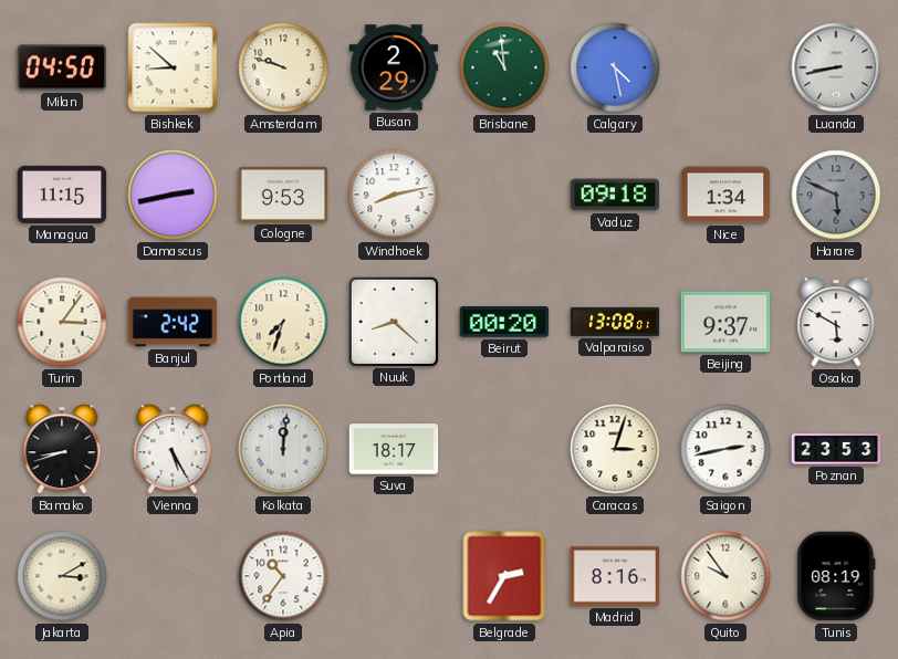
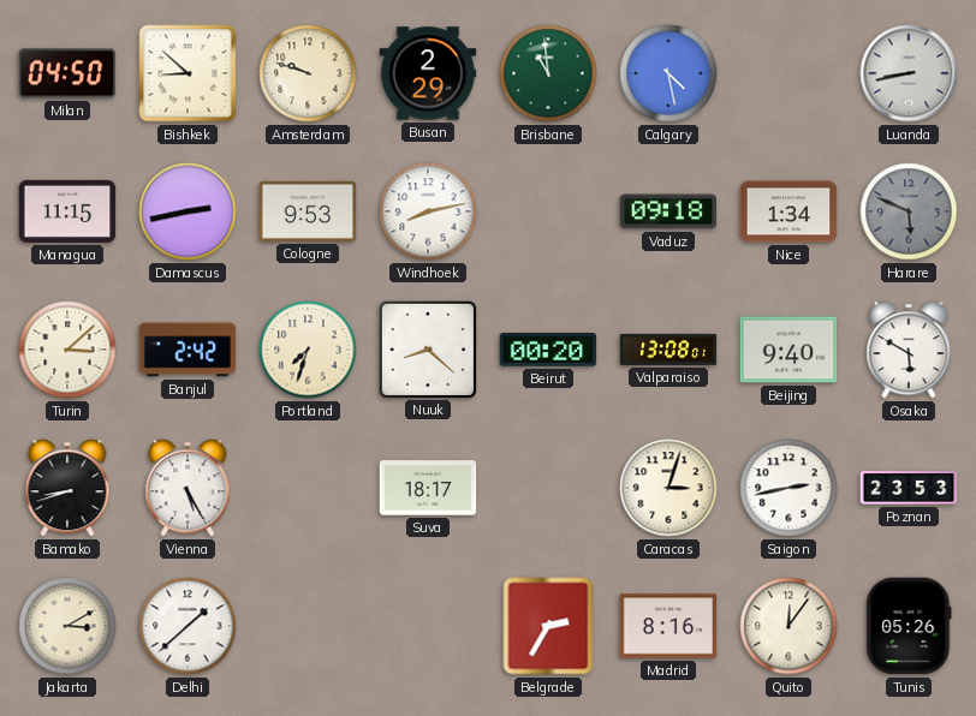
Turin: 3:06 -> 3:08
Beijing: 9:37 -> 9:40
Kolkata: 12:01 -> none
Delhi: none -> 1:38
Apia: 10:36 -> none
Quito: 9:54 -> 12:06
Tunis: 08:19 -> 05:26
